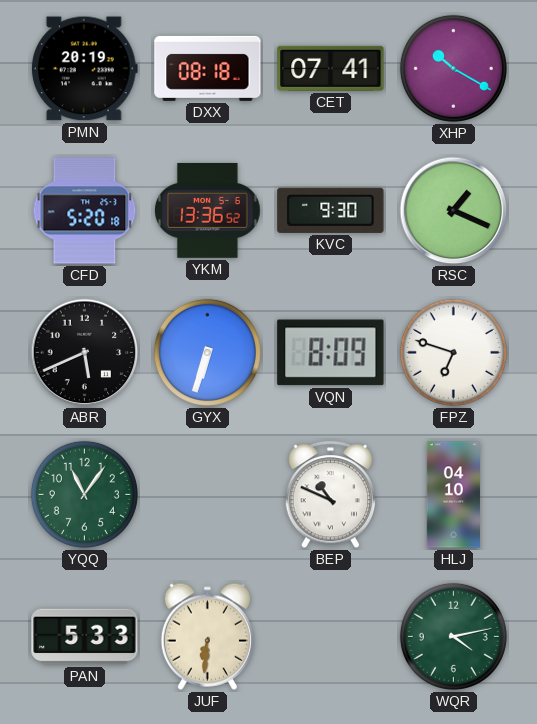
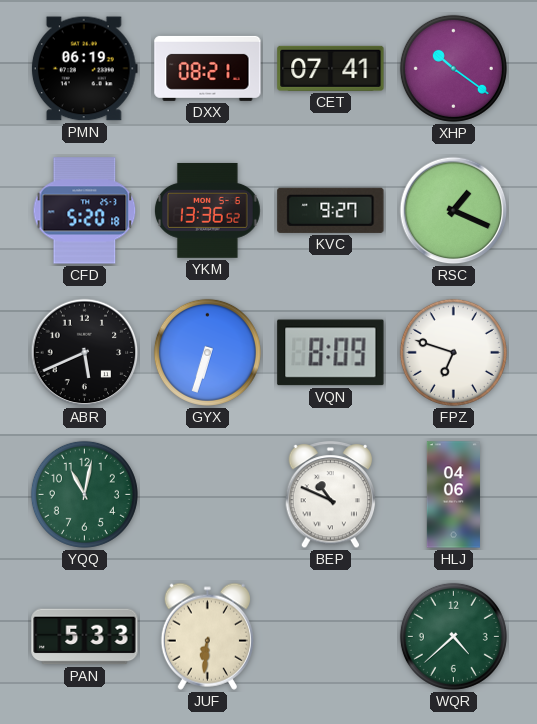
PMN: 20:19 -> 06:19
DXX: 08:18 -> 08:21
XHP: 10:20 -> 10:21
KVC: 9:30 -> 9:27
YQQ: 11:06 -> 11:02
HLJ: 04:10 -> 04:06
WQR: 4:13 -> 4:38
